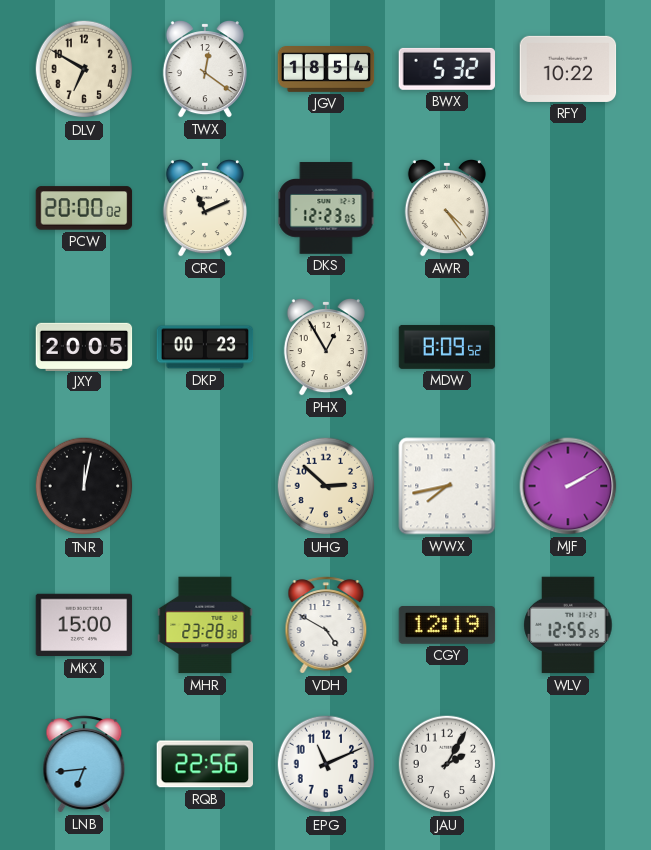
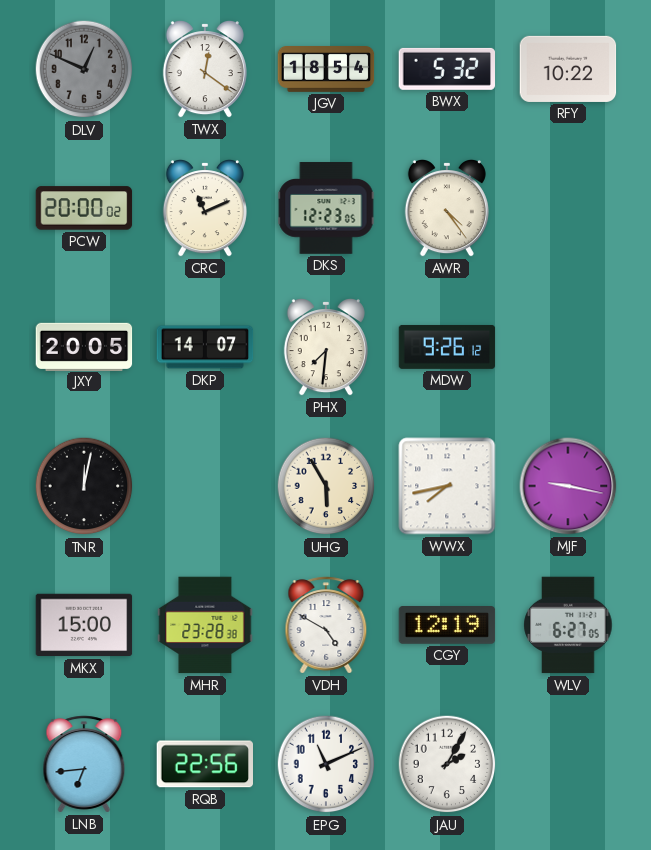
DLV: 6:50 -> 12:49
DLV dial: cream -> grey
DKP: 00:23 -> 14:07
PHX: 12:55 -> 7:31
MDW: 8:09 -> 9:26
UHG: 2:52 -> 5:55
MJF: 2:10 -> 9:17
WLV: 12:55 -> 6:27
